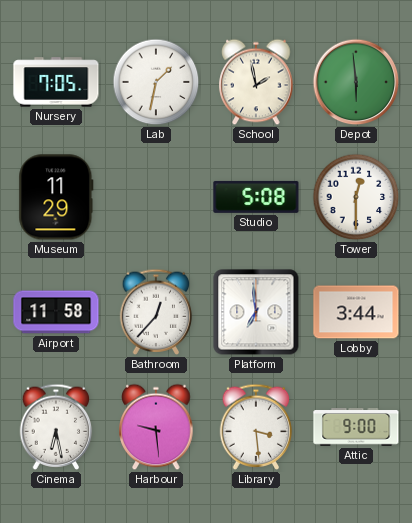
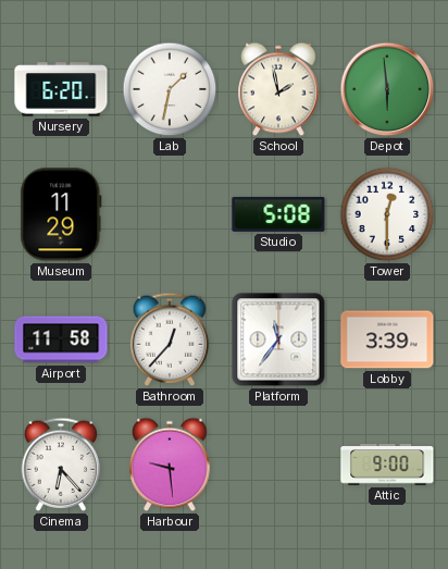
Nursery: 7:05 -> 6:20
Platform: 6:59 -> 11:36
Lobby: 3:44 -> 3:39
Cinema: 6:28 -> 6:23
Library: 3:29 -> none
